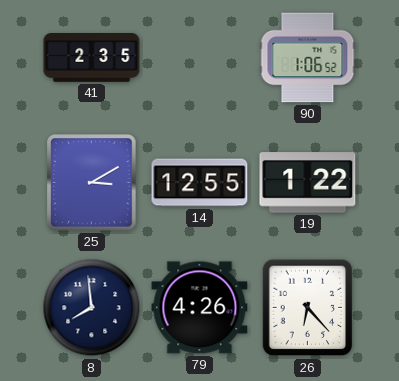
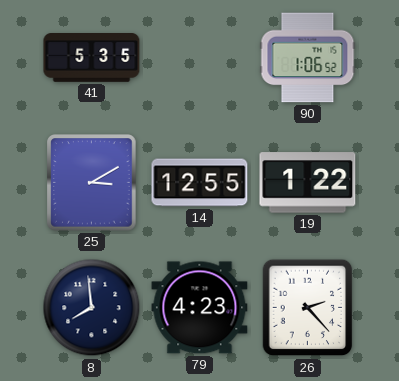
41: 2:35 -> 5:35
79: 4:26 -> 4:23
26: 6:23 -> 2:23
